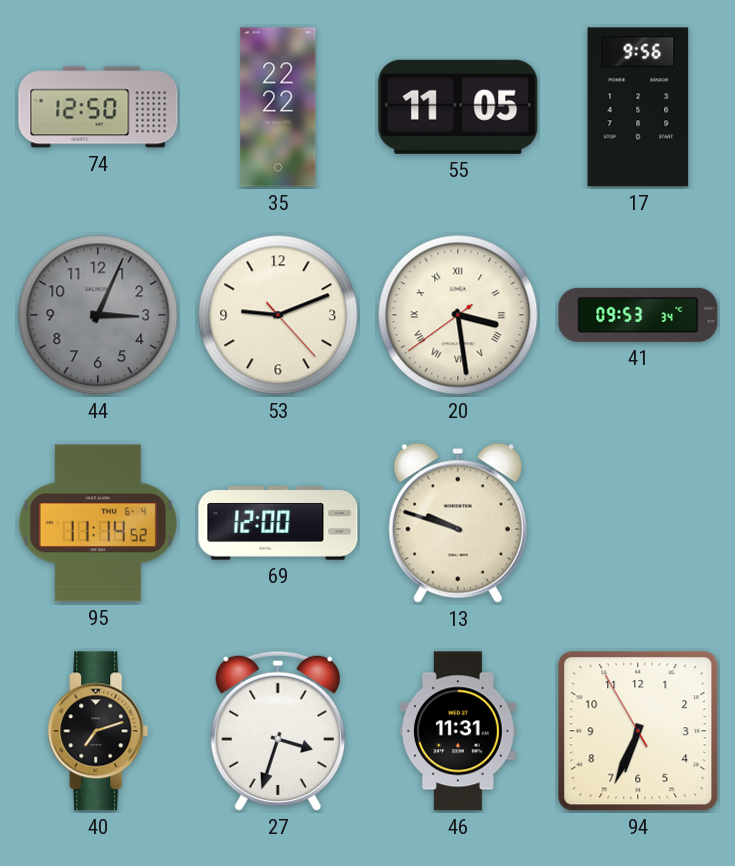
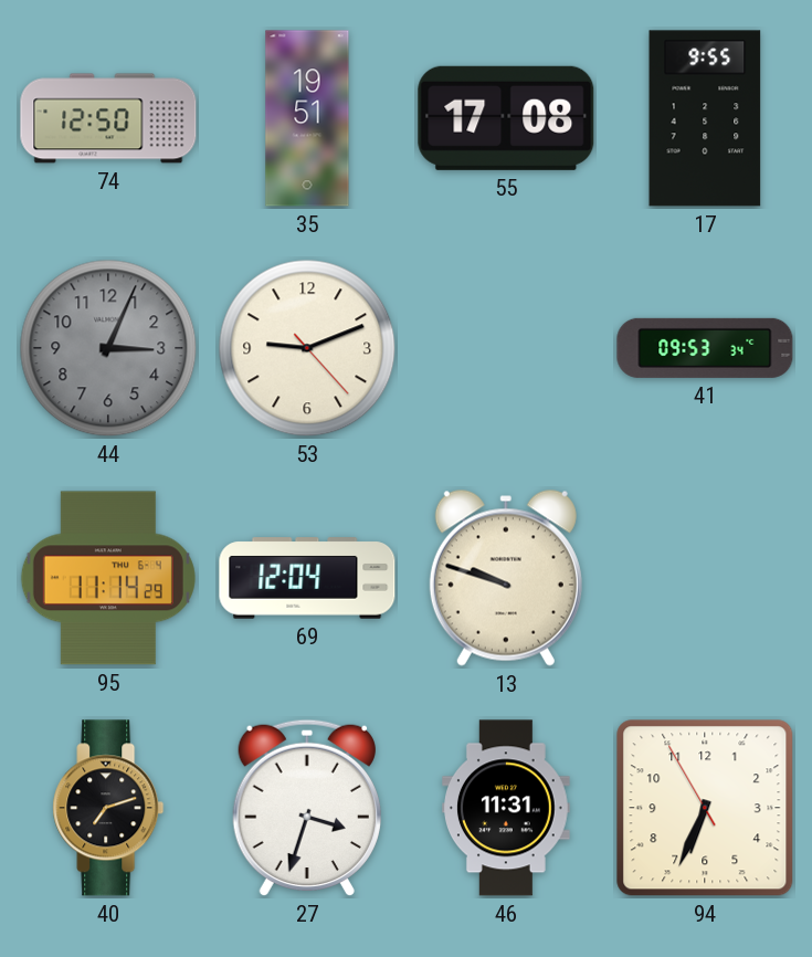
35: 22:22 -> 19:51
55: 11:05 -> 17:08
17: 9:56 -> 9:55
20: 3:28 -> none
95: 11:14:52 -> 11:14:29
69: 12:00 -> 12:04
